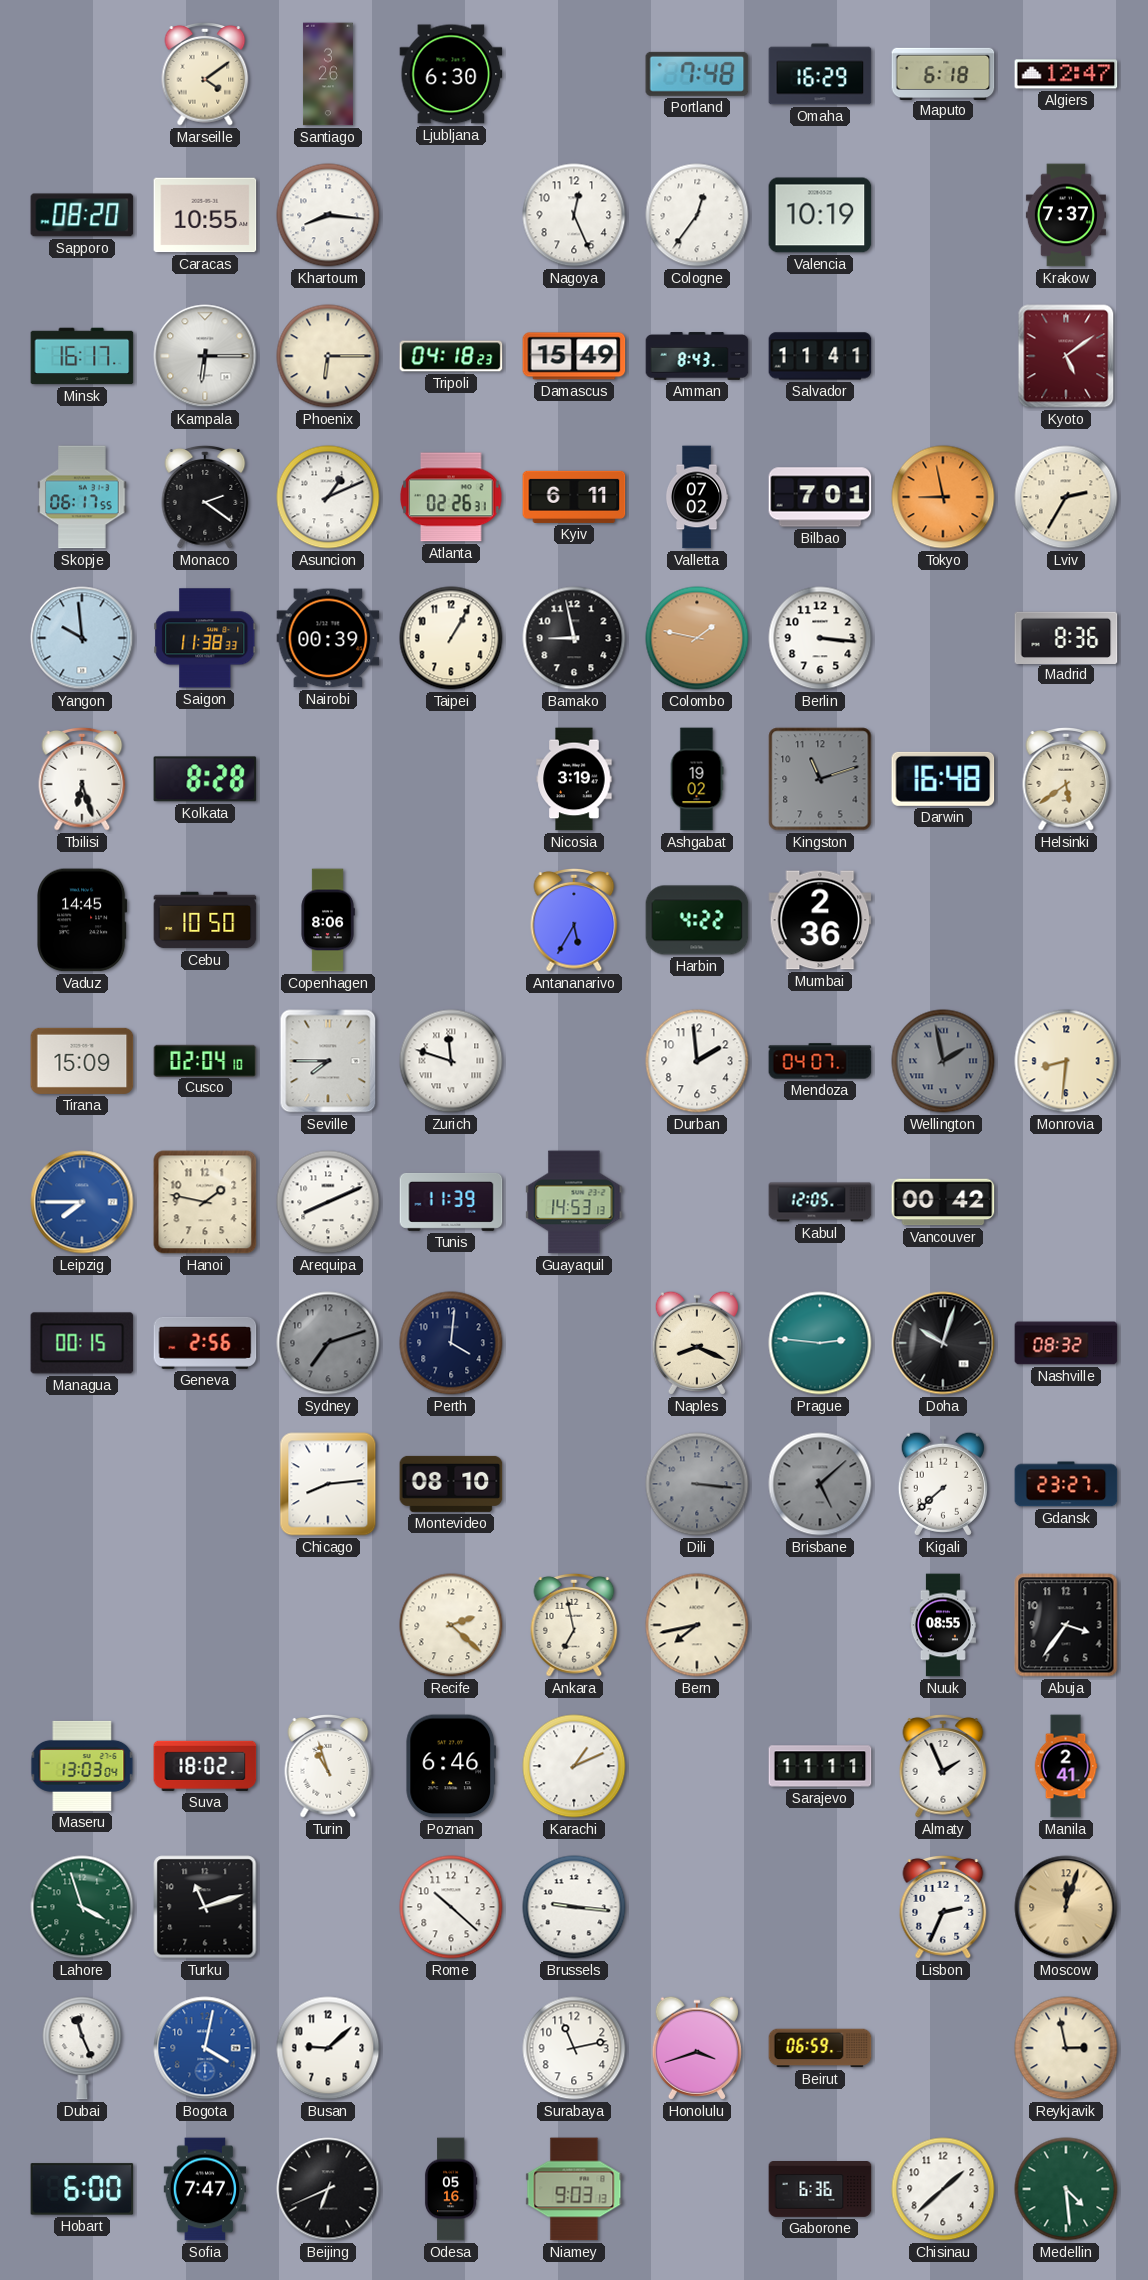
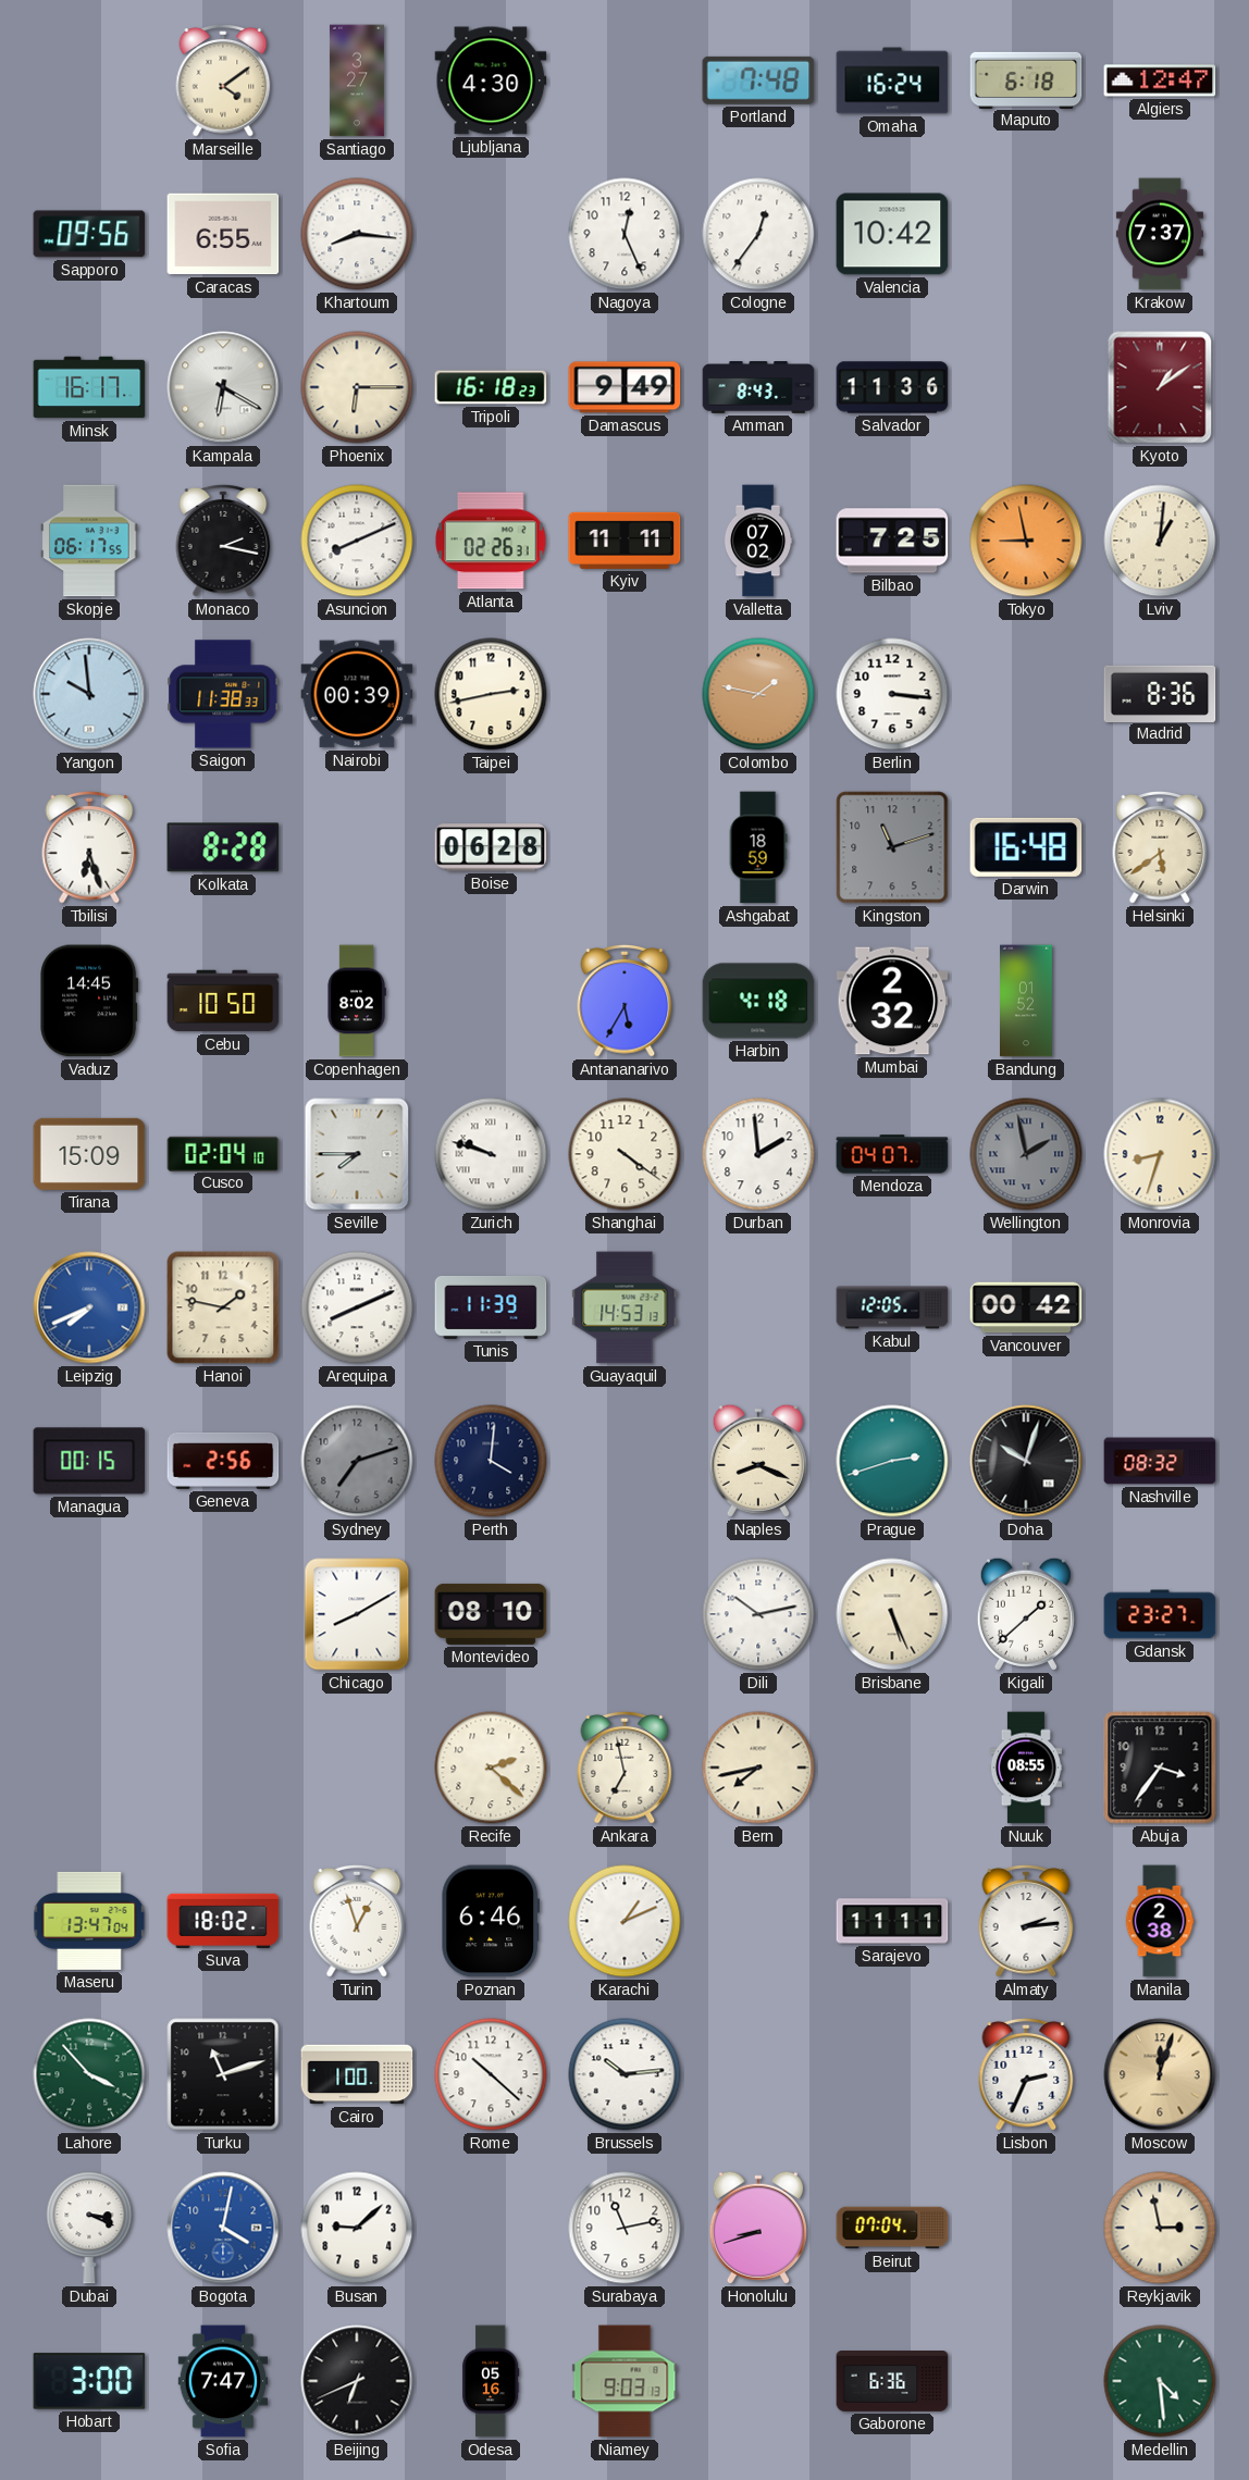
Santiago: 3:26 -> 3:27
Ljubljana: 6:30 -> 4:30
Omaha: 16:29 -> 16:24
Sapporo: 08:20 -> 09:56
Caracas: 10:55 -> 6:55
Valencia: 10:19 -> 10:42
Kampala: 6:15 -> 6:20
Tripoli: 04:18 -> 16:18
Damascus: 15:49 -> 9:49
Salvador: 11:41 -> 11:36
Kyoto: 5:09 -> 1:09
Monaco: 2:21 -> 2:17
Asuncion: 1:11 -> 8:11
Kyiv: 6:11 -> 11:11
Bilbao: 7:01 -> 7:25
Lviv: 2:35 -> 1:01
Taipei: 1:05 -> 2:43
Bamako: 8:58 -> none
Boise: none -> 06:28
Nicosia: 3:19 -> none
Ashgabat: 19:02 -> 18:59
Copenhagen: 8:06 -> 8:02
Harbin: 4:22 -> 4:18
Mumbai: 2:36 -> 2:32
Bandung: none -> 01:52
Zurich: 11:48 -> 9:48
Shanghai: none -> 4:21
Monrovia: 8:31 -> 8:33
Leipzig: 7:45 -> 7:41
Prague: 2:46 -> 2:42
Chicago: 8:14 -> 8:10
Dili: 3:16 -> 10:13
Dili dial: grey -> white
Brisbane: 5:08 -> 5:26
Brisbane dial: grey -> cream
Kigali: 7:38 -> 1:38
Maseru: 13:03 -> 13:47
Turin: 10:57 -> 12:57
Almaty: 1:56 -> 2:14
Manila: 2:41 -> 2:38
Lahore: 3:57 -> 3:53
Cairo: none -> 1:00
Brussels: 9:16 -> 10:14
Dubai: 11:26 -> 3:19
Honolulu: 3:42 -> 8:42
Beirut: 06:59 -> 07:04
Hobart: 6:00 -> 3:00
Chisinau: 1:38 -> none
